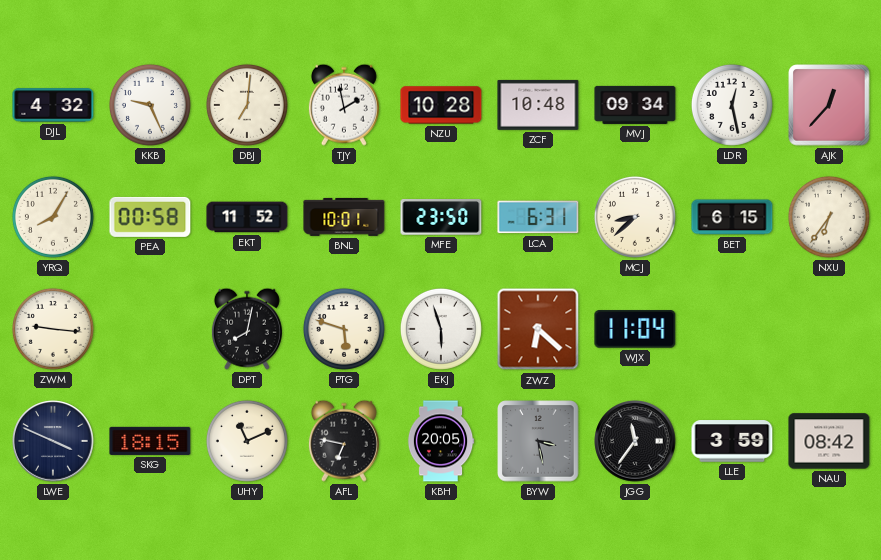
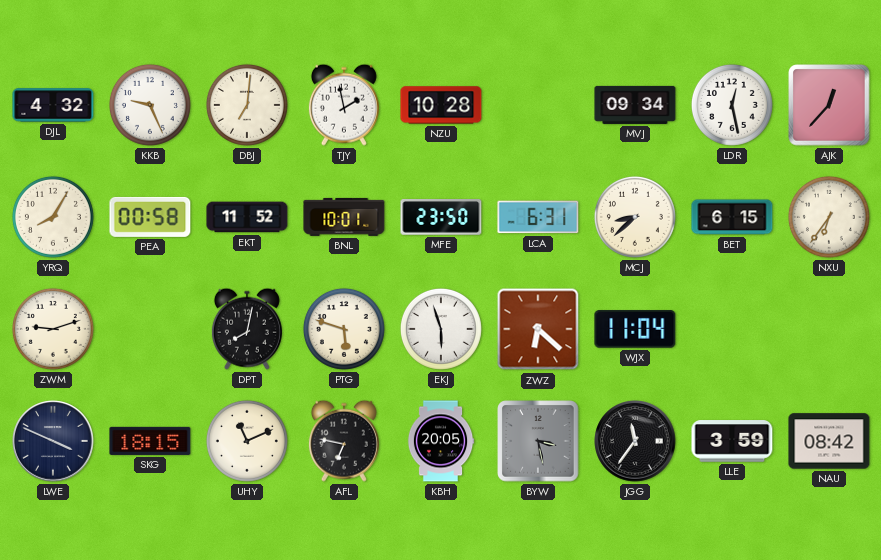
ZCF: 10:48 -> none
ZWM: 9:16 -> 9:12
